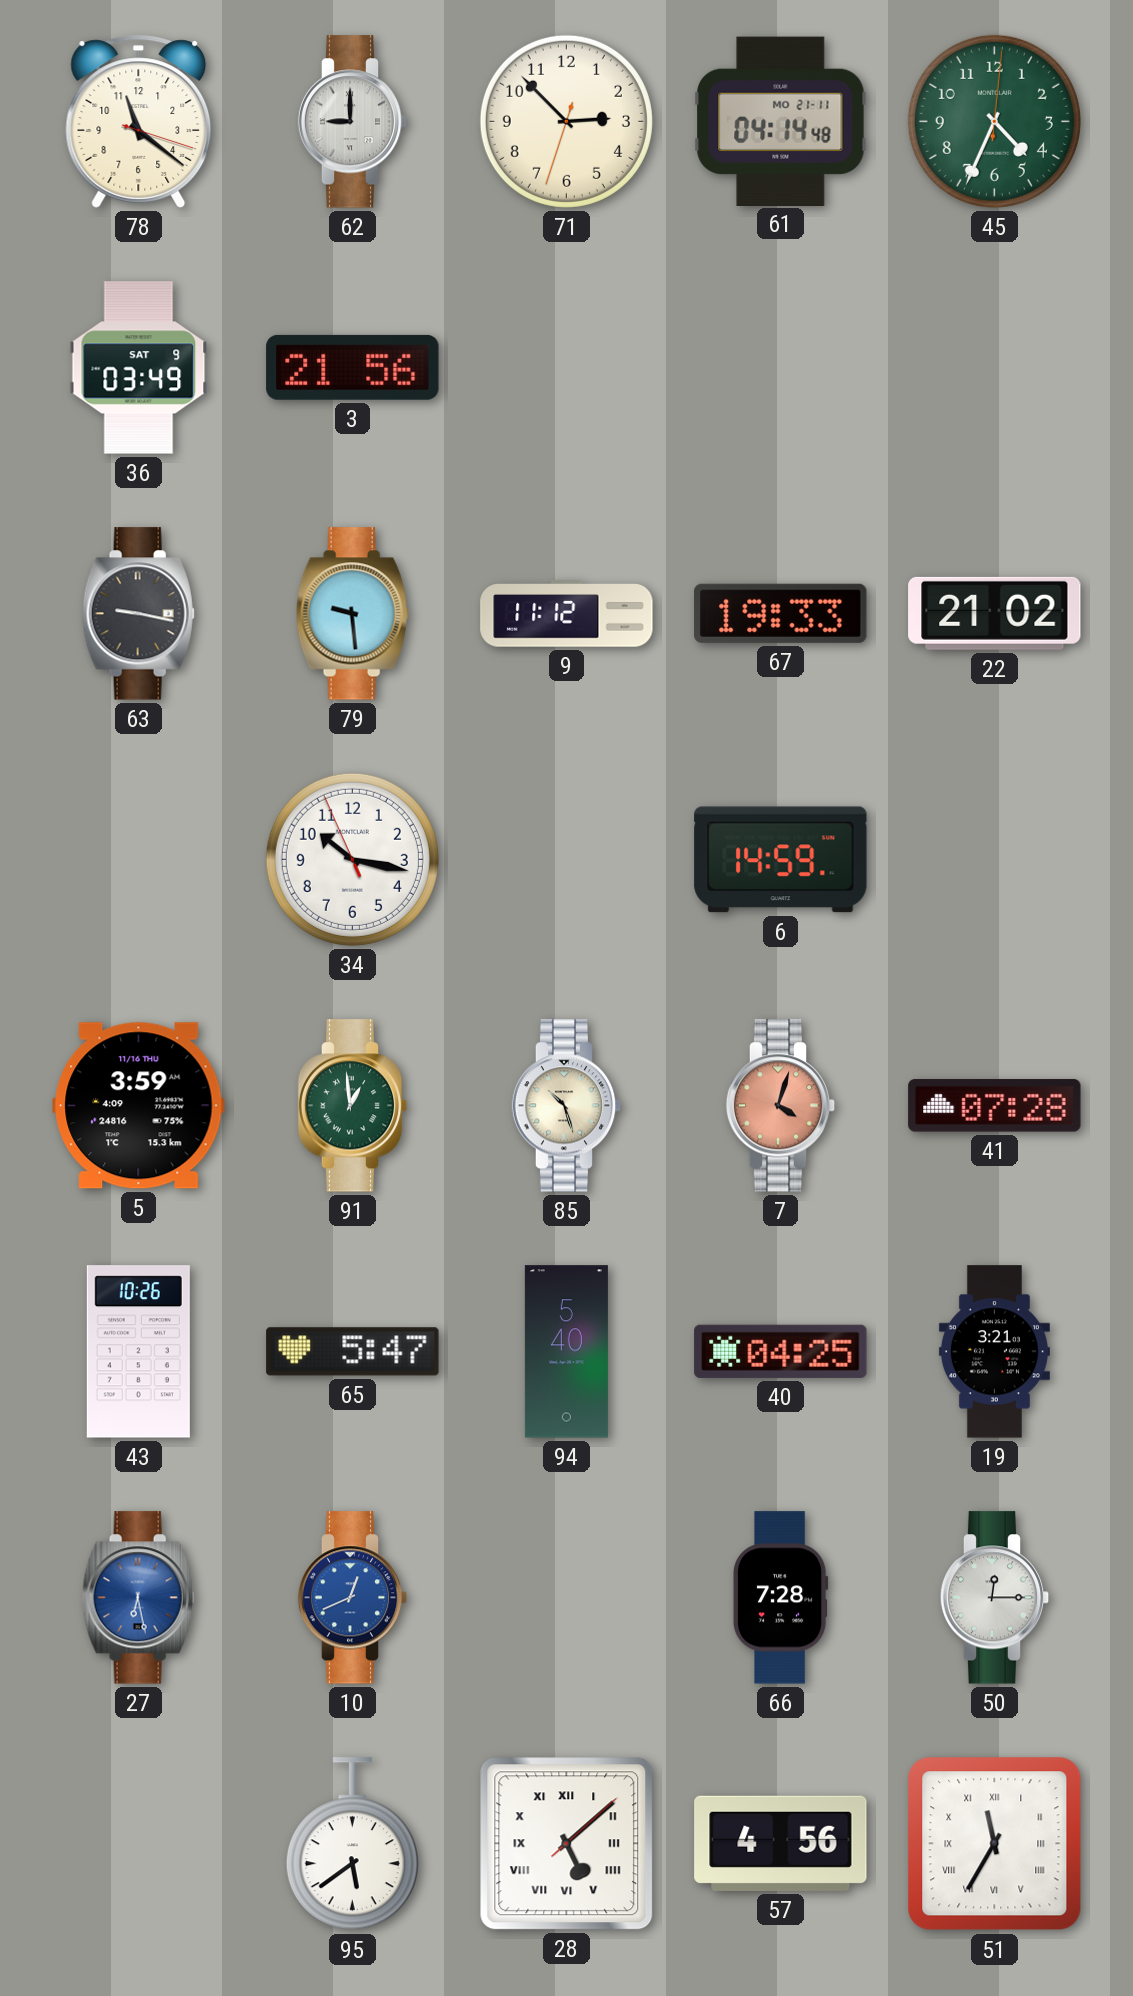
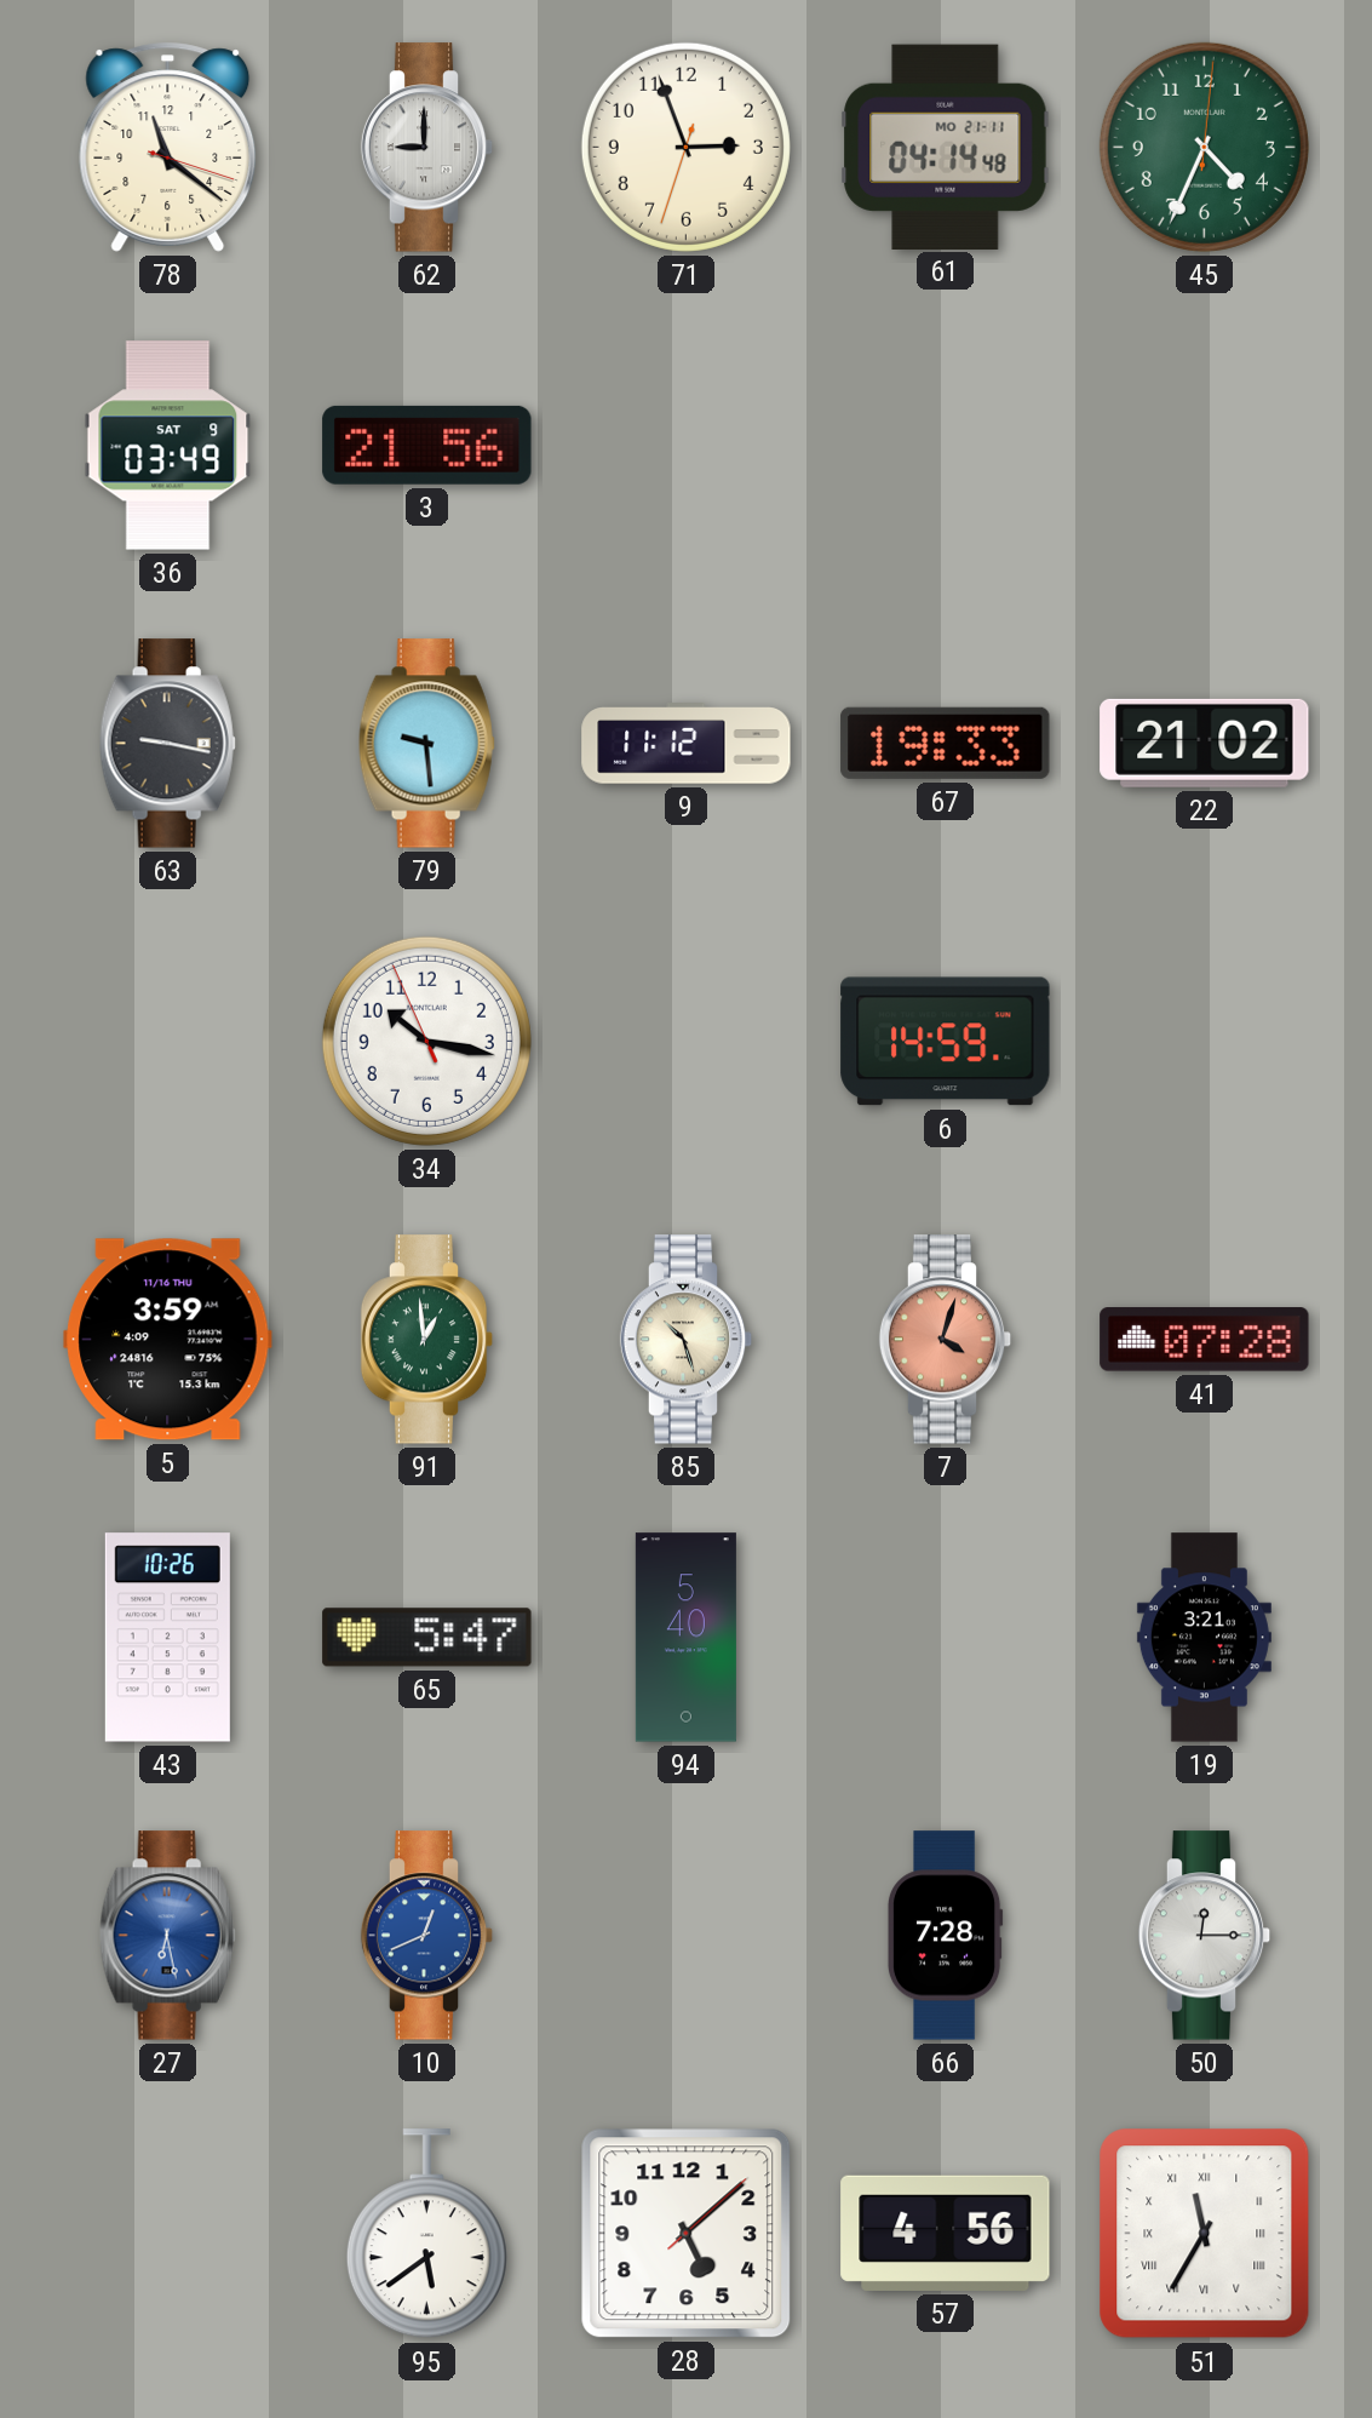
71: 2:52 -> 2:56
40: 04:25 -> none
28 numerals: Roman -> Arabic
